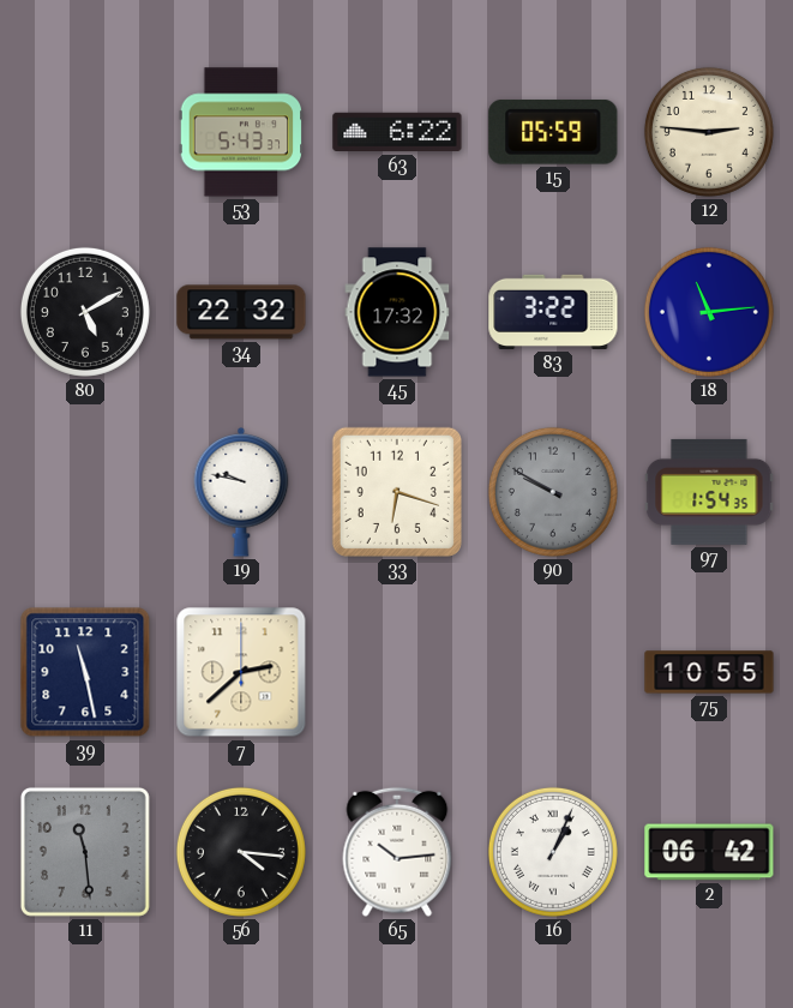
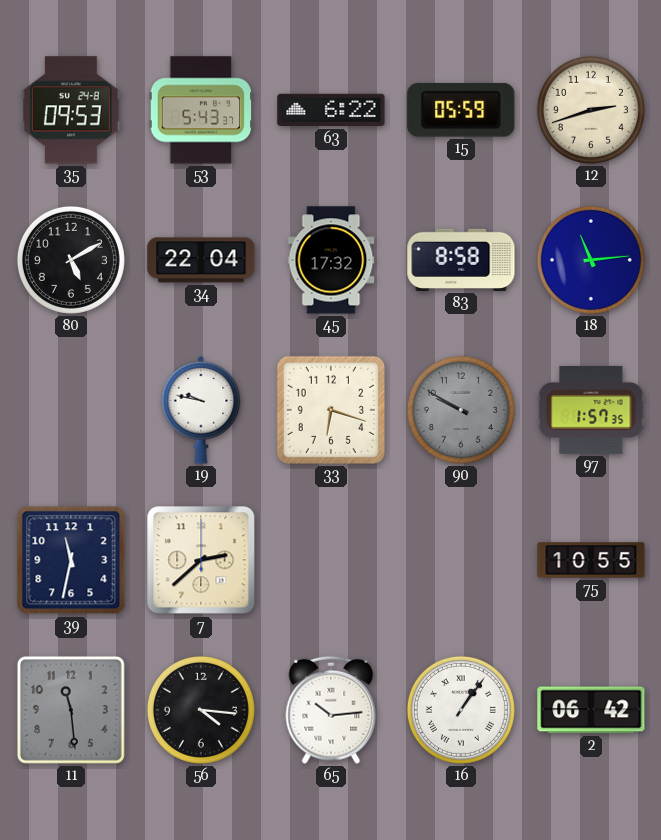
35: none -> 09:53
12: 2:46 -> 2:42
34: 22:32 -> 22:04
83: 3:22 -> 8:58
97: 1:54 -> 1:57
39: 11:28 -> 11:32
16: 1:04 -> 1:06
